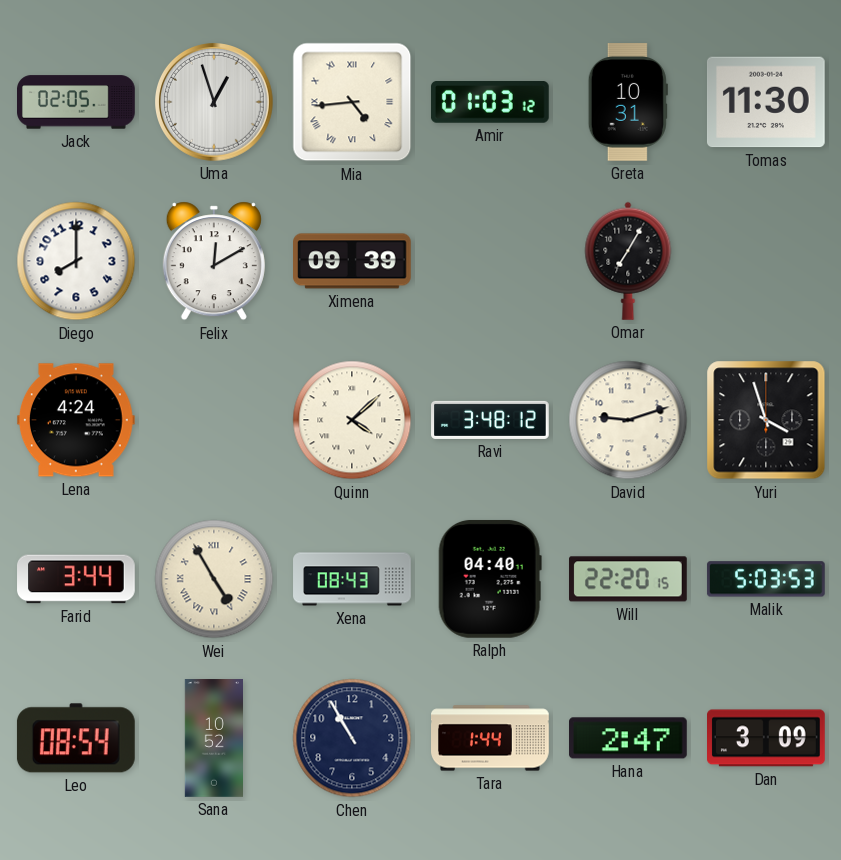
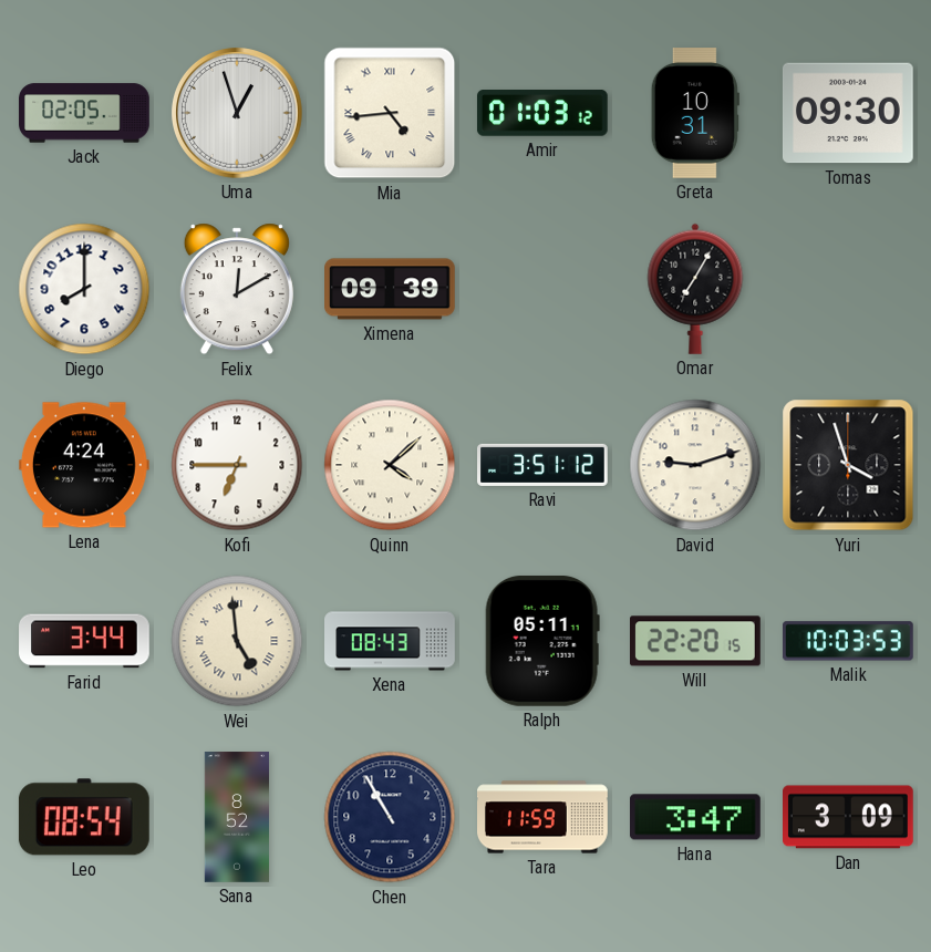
Tomas: 11:30 -> 09:30
Kofi: none -> 6:45
Ravi: 3:48 -> 3:51
Wei: 4:55 -> 4:59
Ralph: 04:40 -> 05:11
Malik: 5:03 -> 10:03
Sana: 10:52 -> 8:52
Tara: 1:44 -> 11:59
Hana: 2:47 -> 3:47
